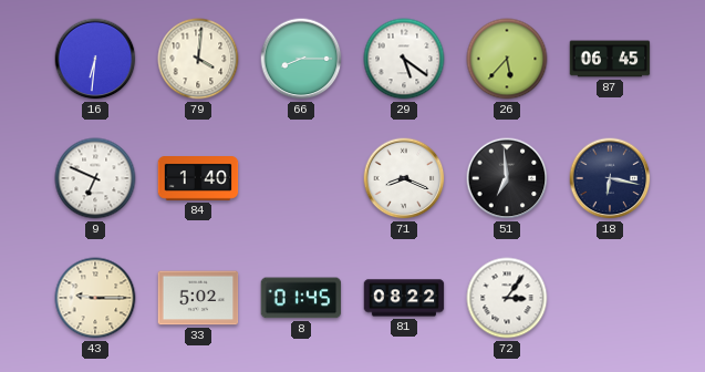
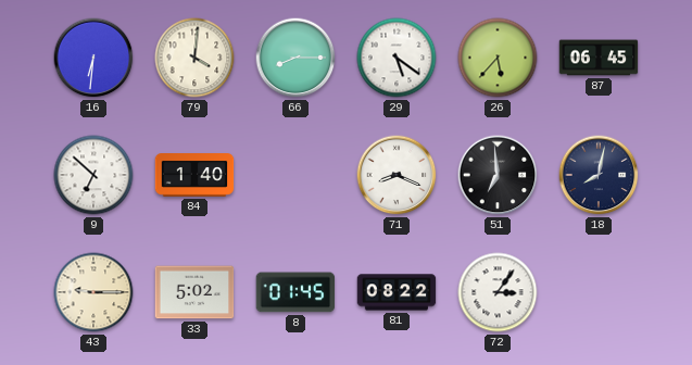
9: 6:49 -> 6:52
18: 6:17 -> 8:02
